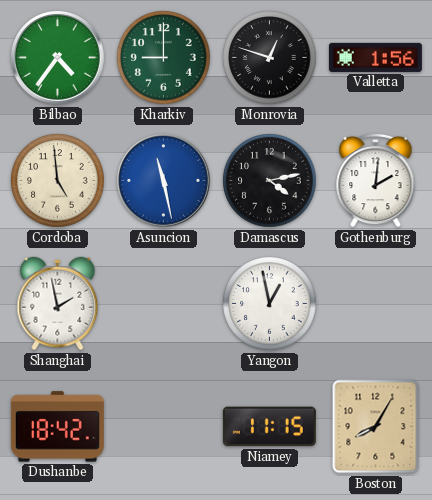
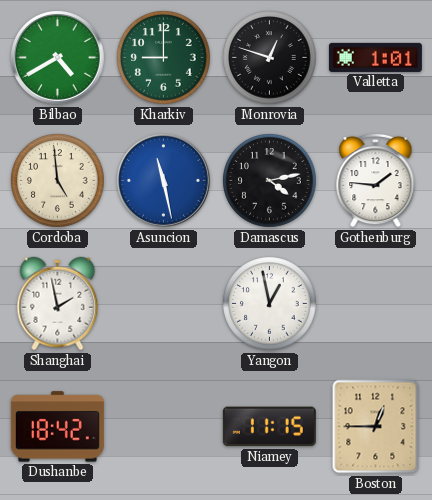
Bilbao: 4:36 -> 4:40
Valletta: 1:56 -> 1:01
Gothenburg: 2:01 -> 1:46
Boston: 8:05 -> 12:45
